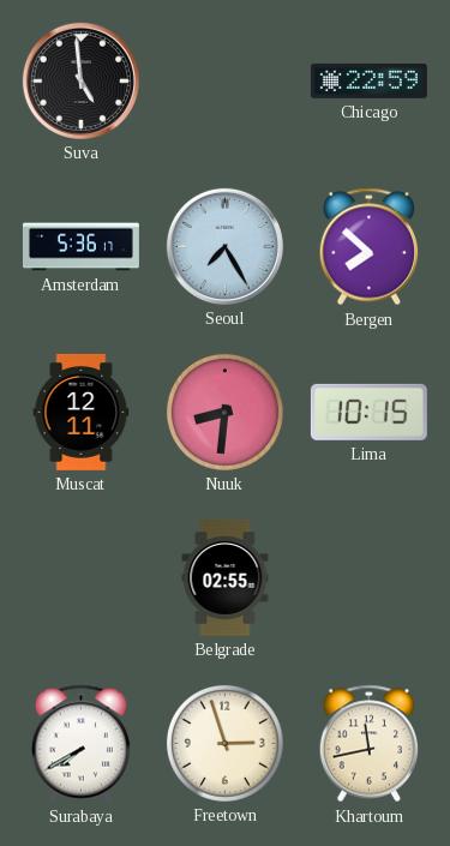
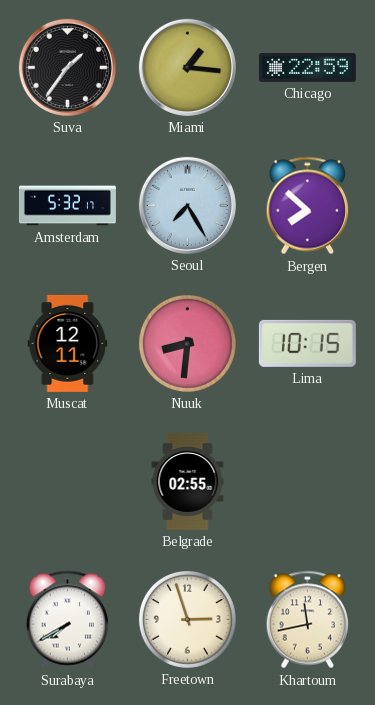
Suva: 4:59 -> 1:36
Miami: none -> 1:16
Amsterdam: 5:36 -> 5:32
